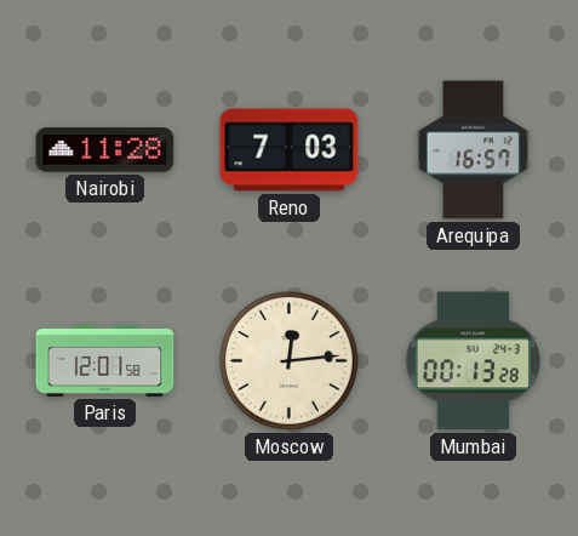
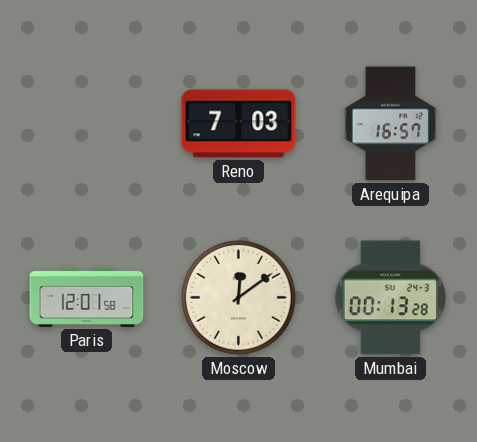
Nairobi: 11:28 -> none
Moscow: 12:14 -> 12:09
